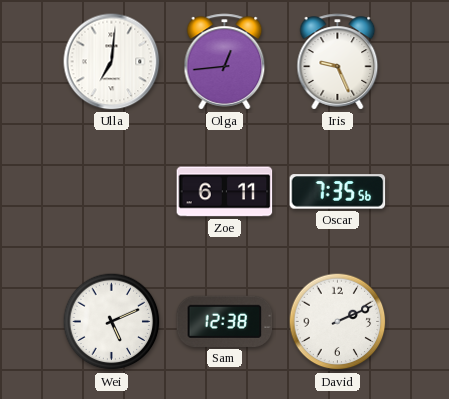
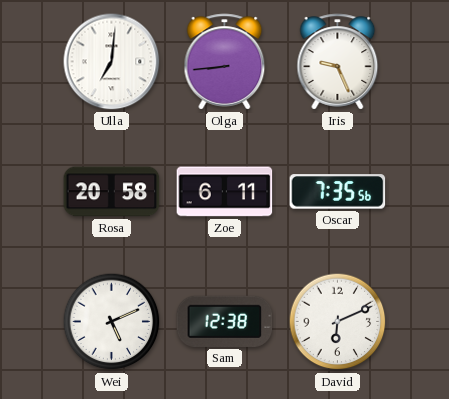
Olga: 12:44 -> 8:44
Rosa: none -> 20:58
David: 2:11 -> 6:11
